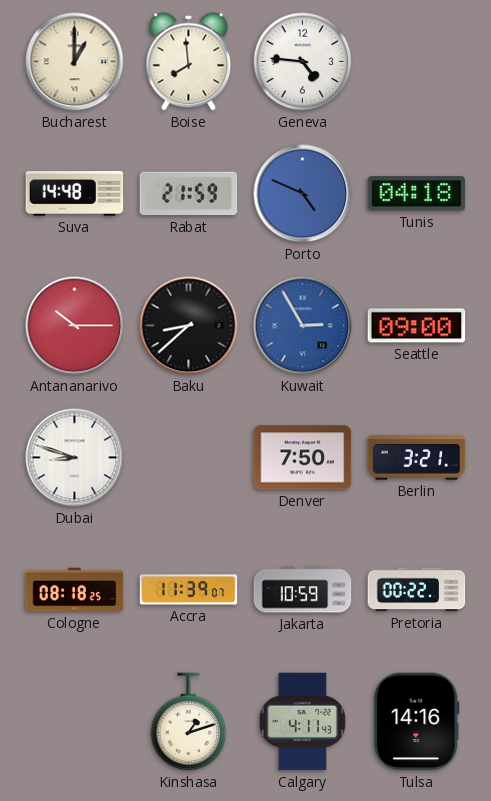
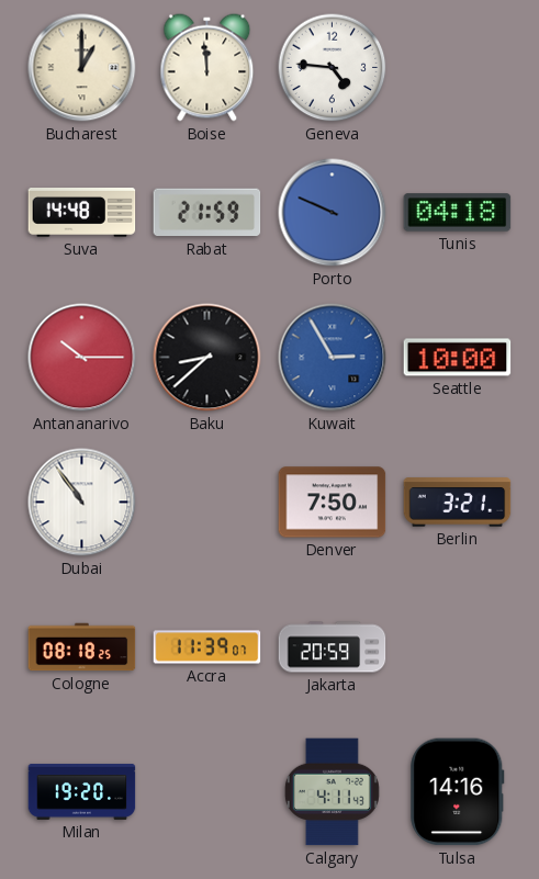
Boise: 7:59 -> 11:59
Porto: 4:49 -> 9:49
Seattle: 09:00 -> 10:00
Dubai: 8:48 -> 10:54
Jakarta: 10:59 -> 20:59
Pretoria: 00:22 -> none
Milan: none -> 19:20
Kinshasa: 1:12 -> none
